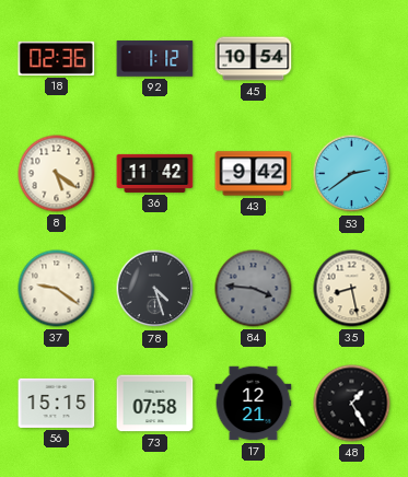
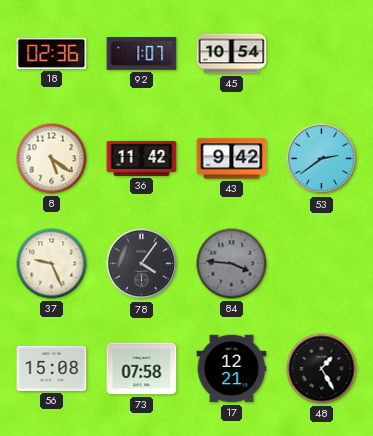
92: 1:12 -> 1:07
37: 9:21 -> 9:26
78: 4:27 -> 4:06
35: 8:28 -> none
56: 15:15 -> 15:08
